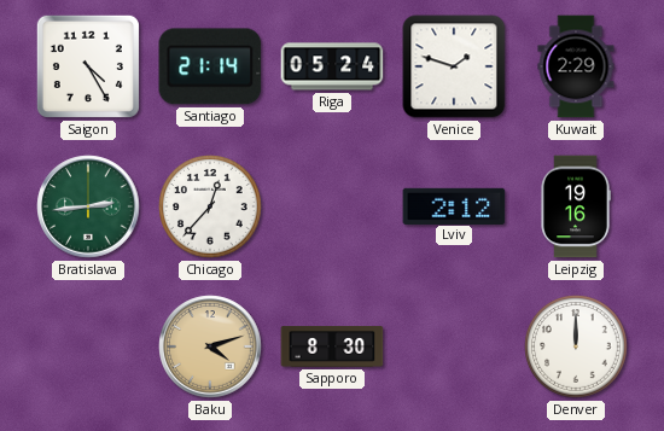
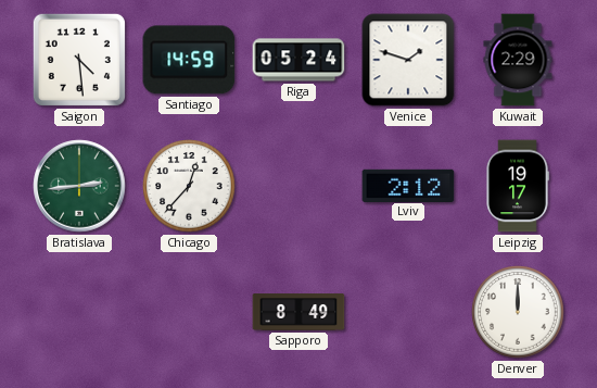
Saigon: 4:25 -> 4:29
Santiago: 21:14 -> 14:59
Leipzig: 19:16 -> 19:17
Baku: 4:12 -> none
Sapporo: 8:30 -> 8:49
